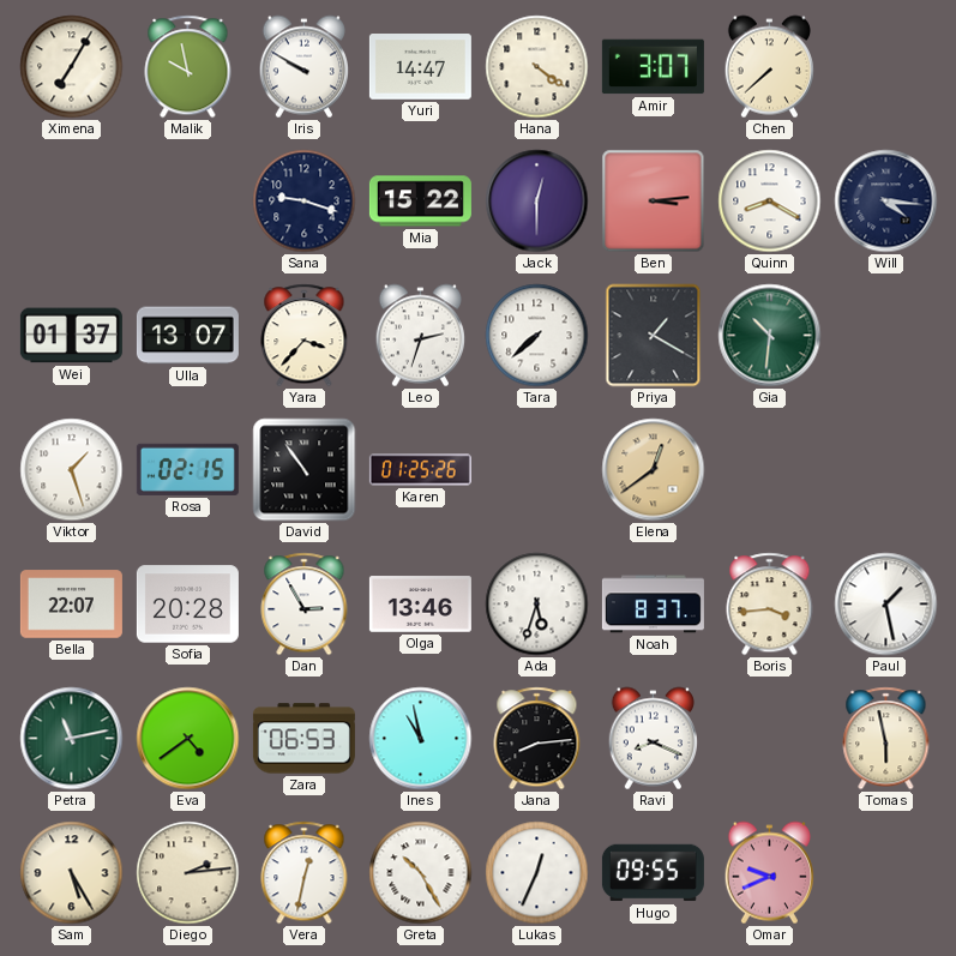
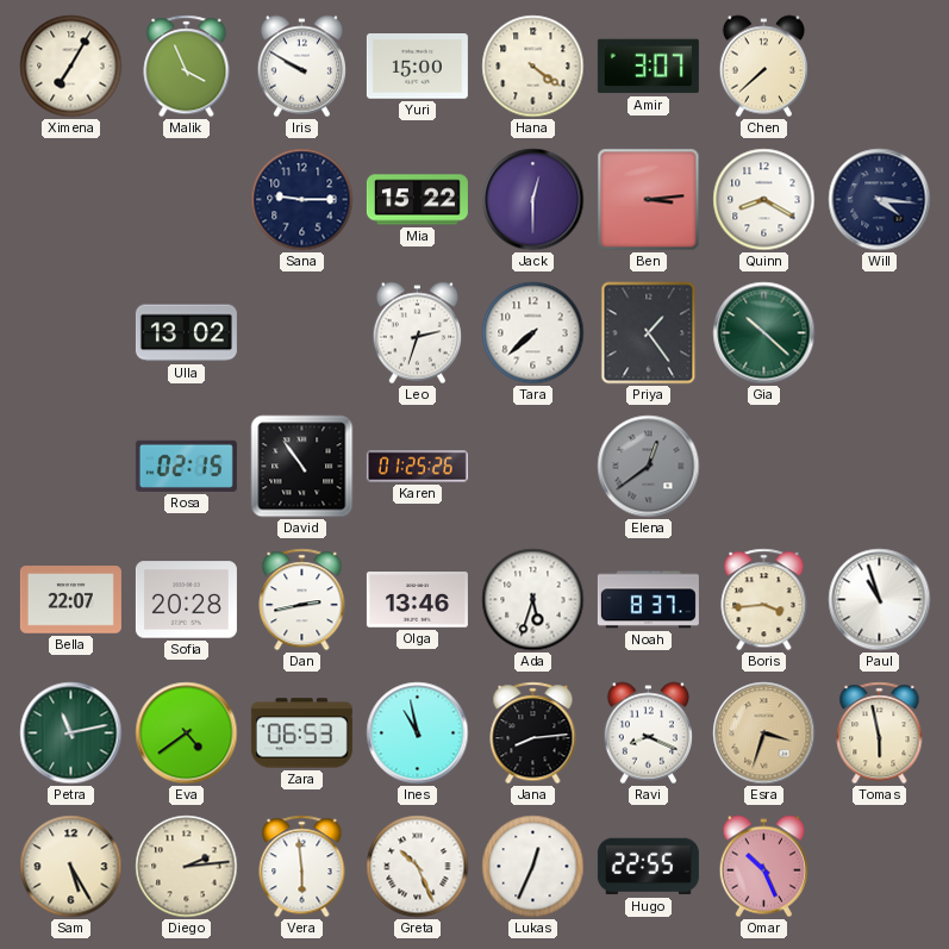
Malik: 9:58 -> 3:56
Yuri: 14:47 -> 15:00
Sana: 9:18 -> 9:15
Wei: 01:37 -> none
Ulla: 13:07 -> 13:02
Yara: 3:37 -> none
Priya: 1:20 -> 1:24
Gia: 10:31 -> 10:22
Viktor: 1:27 -> none
Elena dial: champagne -> grey
Dan: 2:55 -> 2:43
Paul: 1:28 -> 10:57
Esra: none -> 3:33
Vera: 12:32 -> 5:59
Greta: 10:25 -> 10:26
Hugo: 09:55 -> 22:55
Omar: 9:41 -> 10:26
